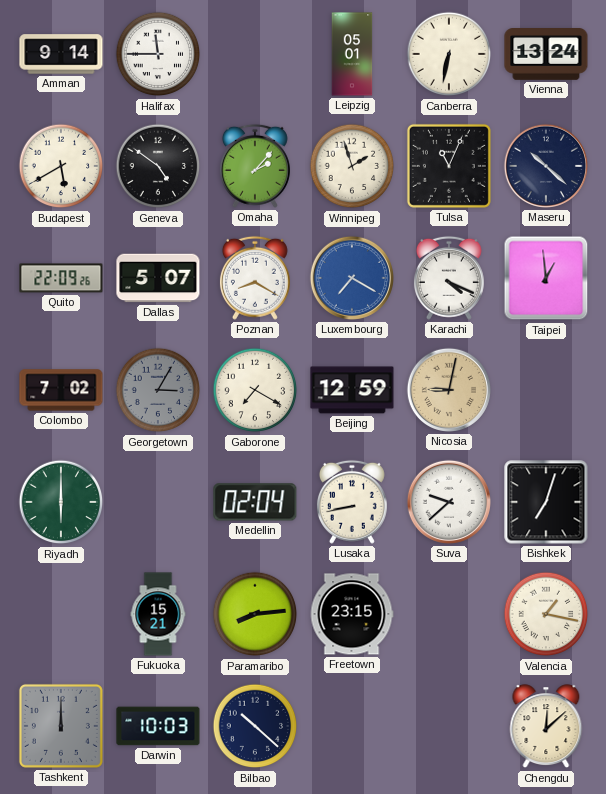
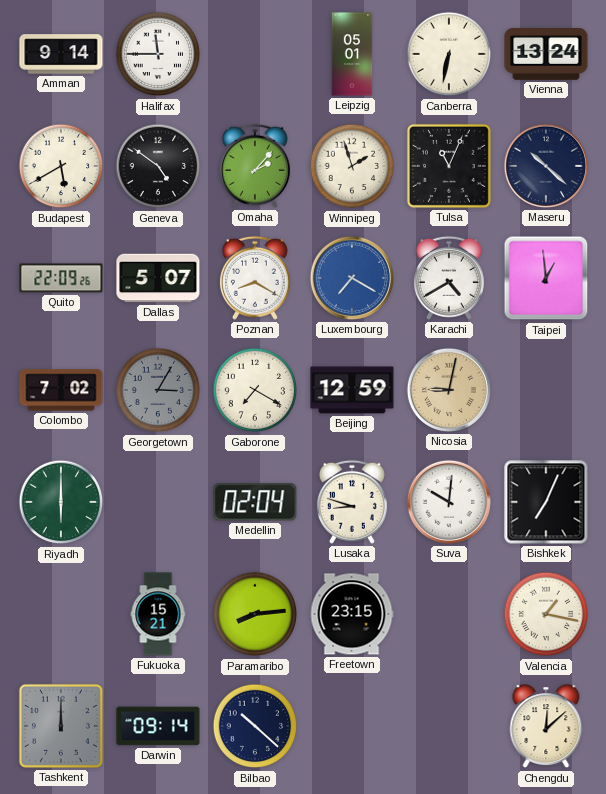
Karachi: 4:19 -> 4:40
Lusaka: 8:43 -> 8:48
Suva: 9:38 -> 10:01
Bishkek: 7:03 -> 7:04
Darwin: 10:03 -> 09:14
